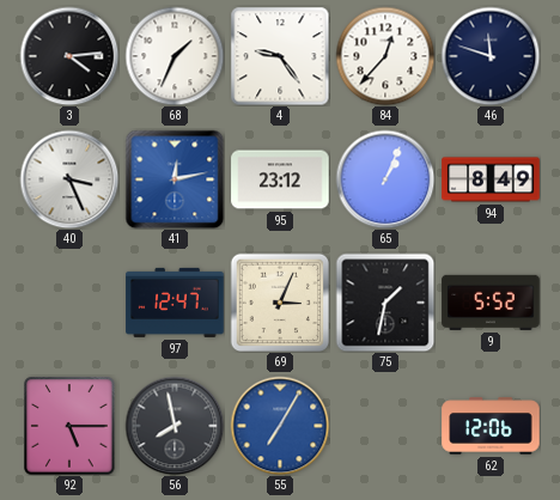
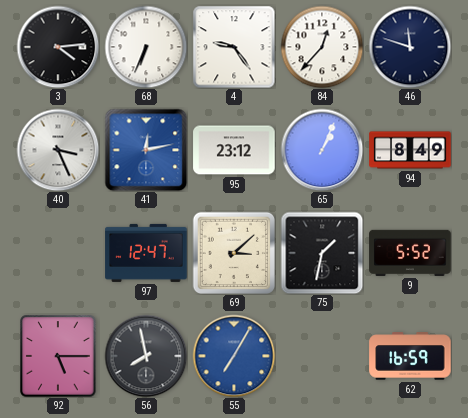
68: 1:34 -> 6:34
69: 3:04 -> 3:08
62: 12:06 -> 16:59
